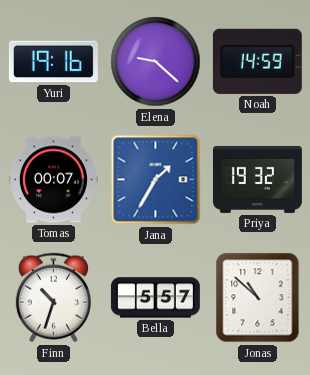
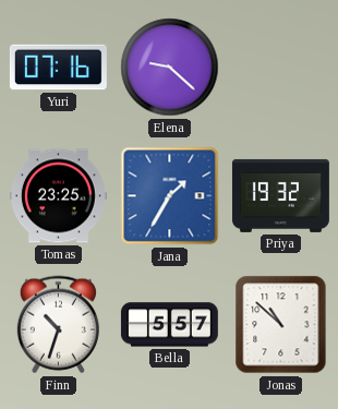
Yuri: 19:16 -> 07:16
Noah: 14:59 -> none
Tomas: 00:07 -> 23:25
